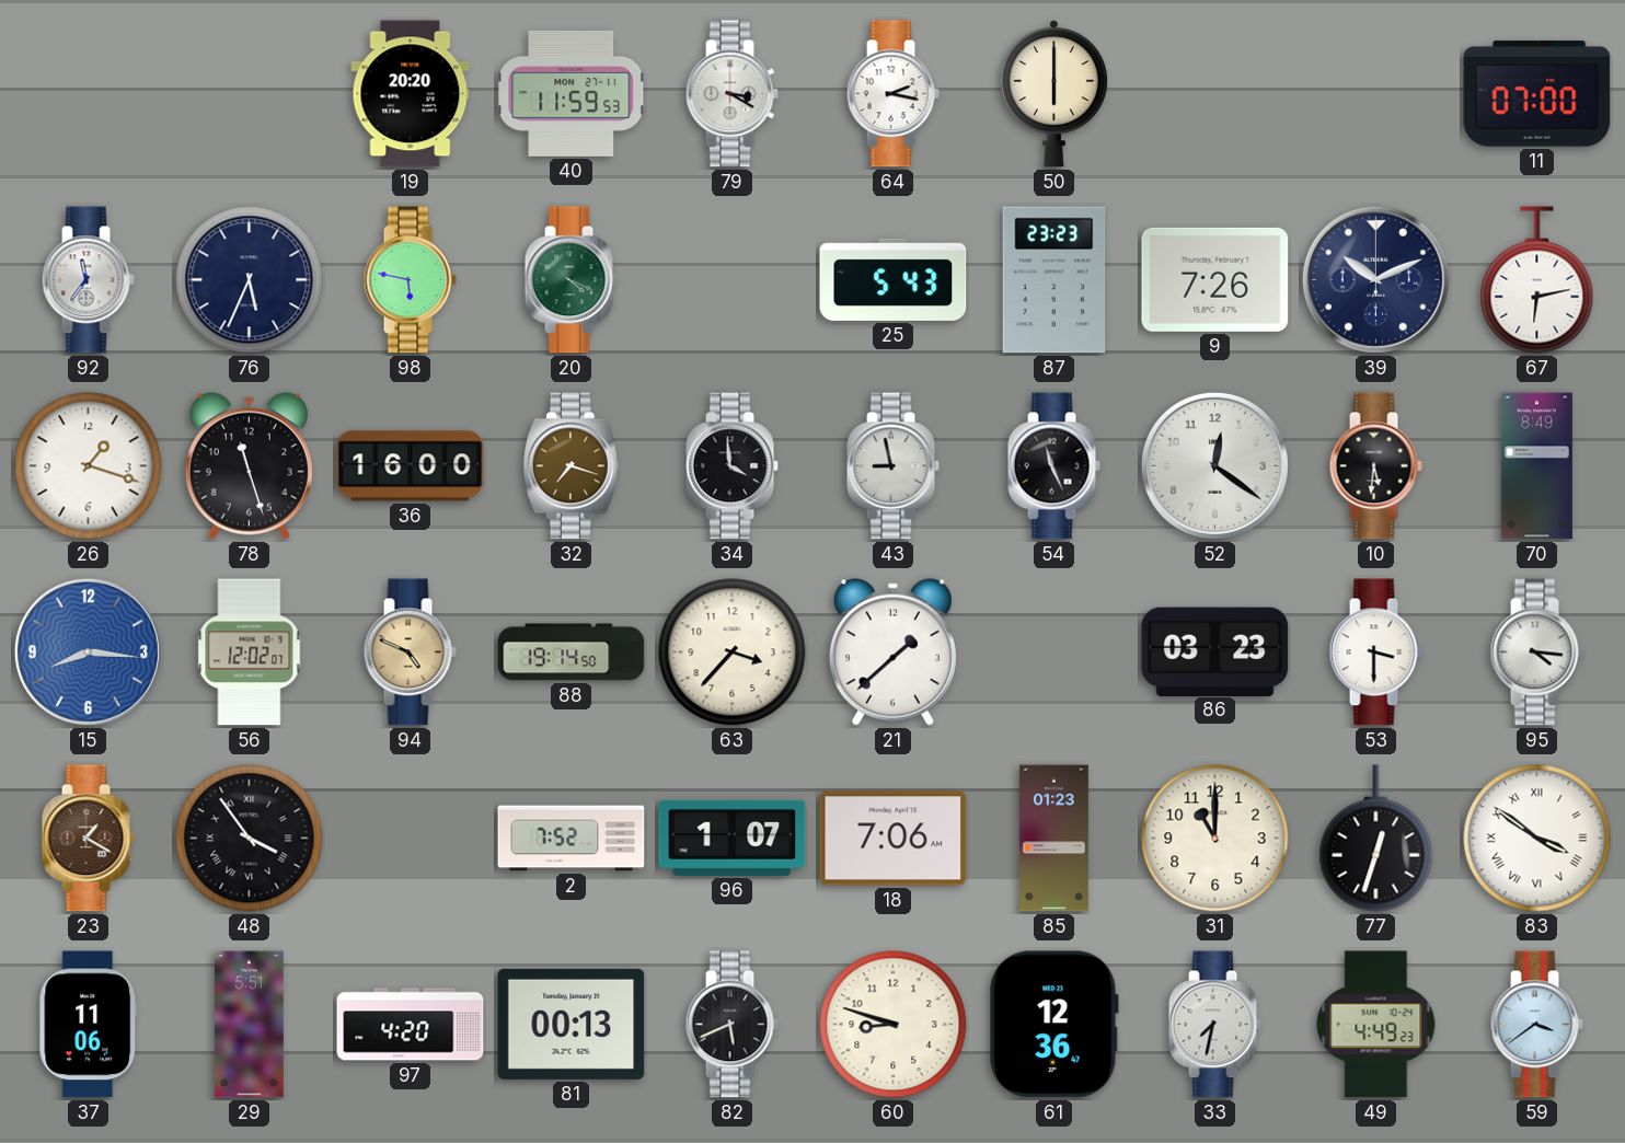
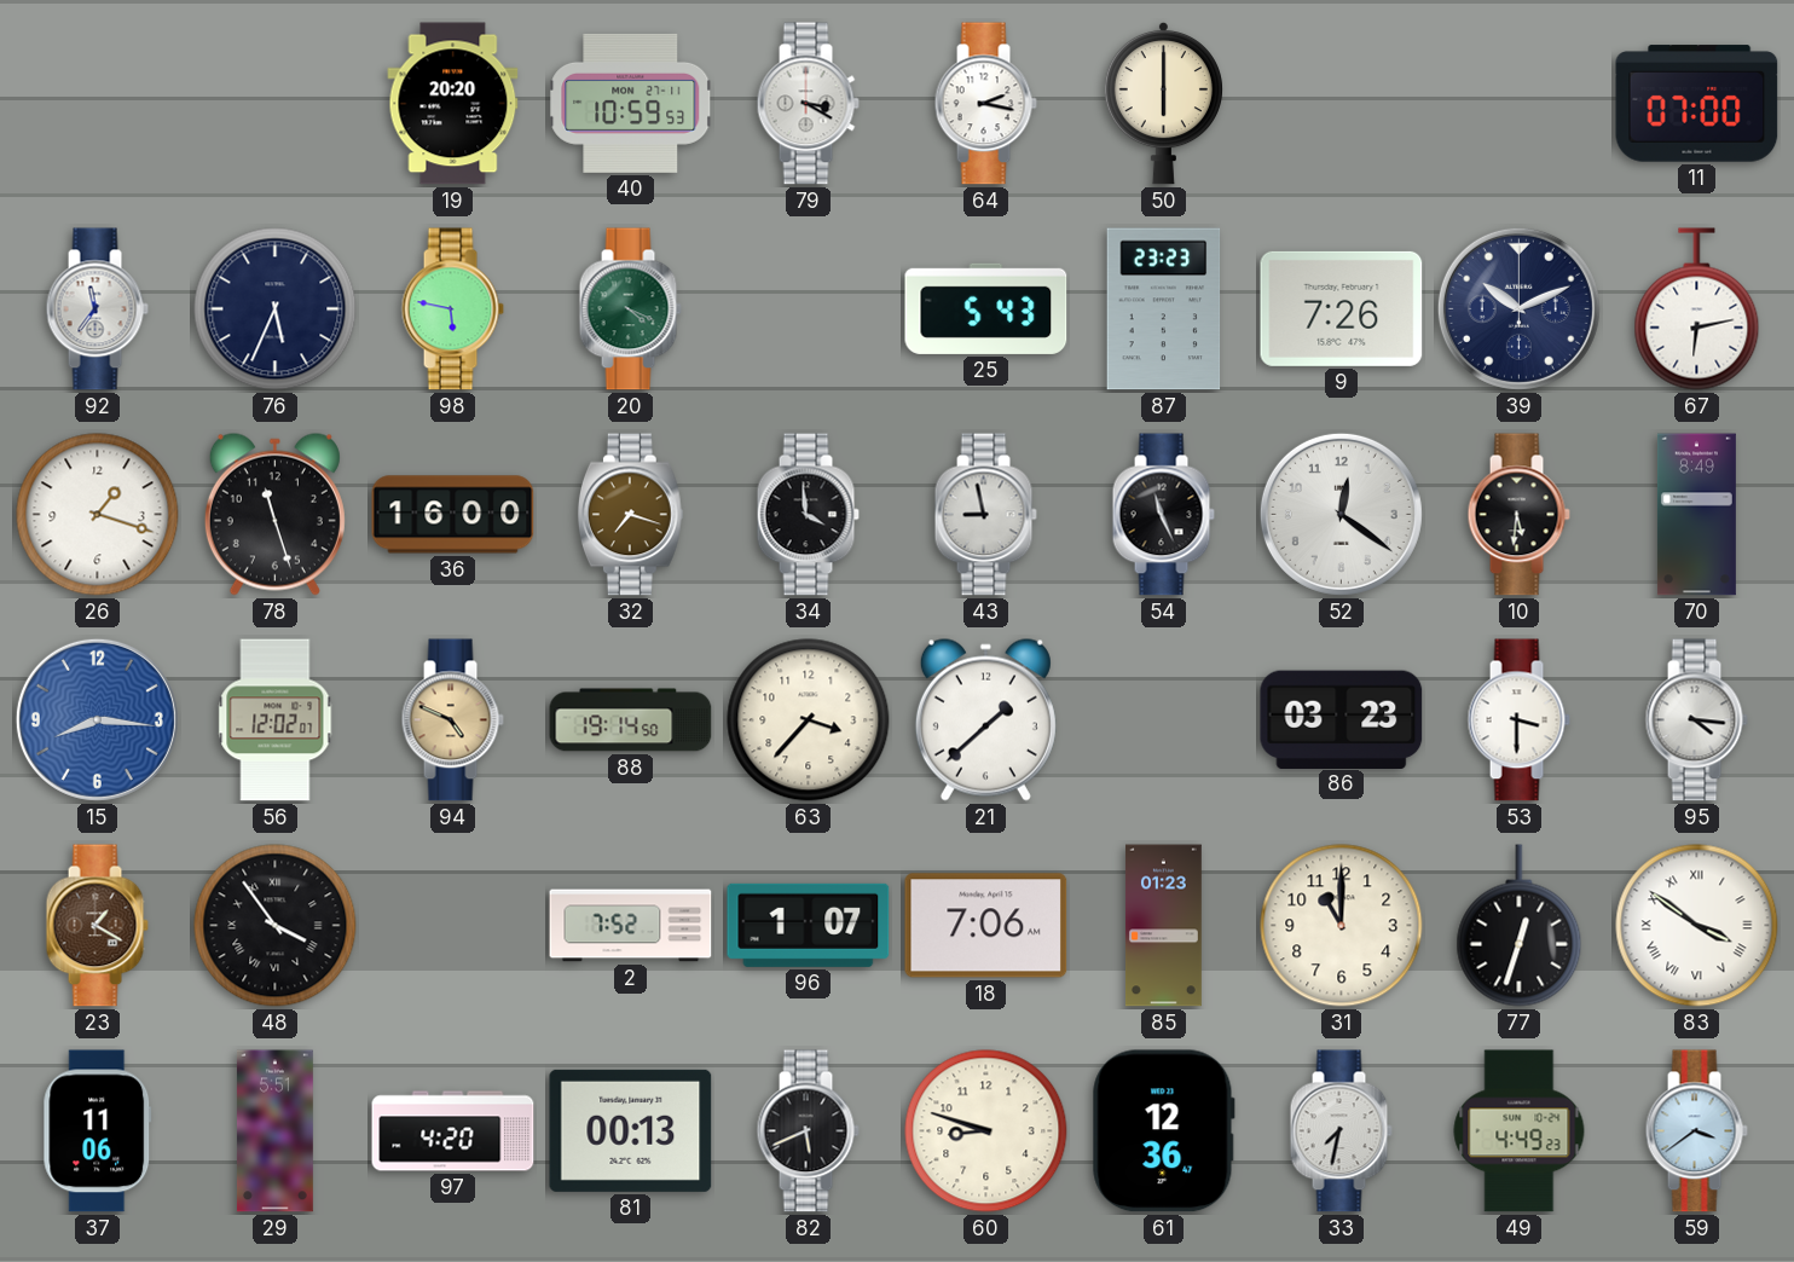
40: 11:59 -> 10:59
